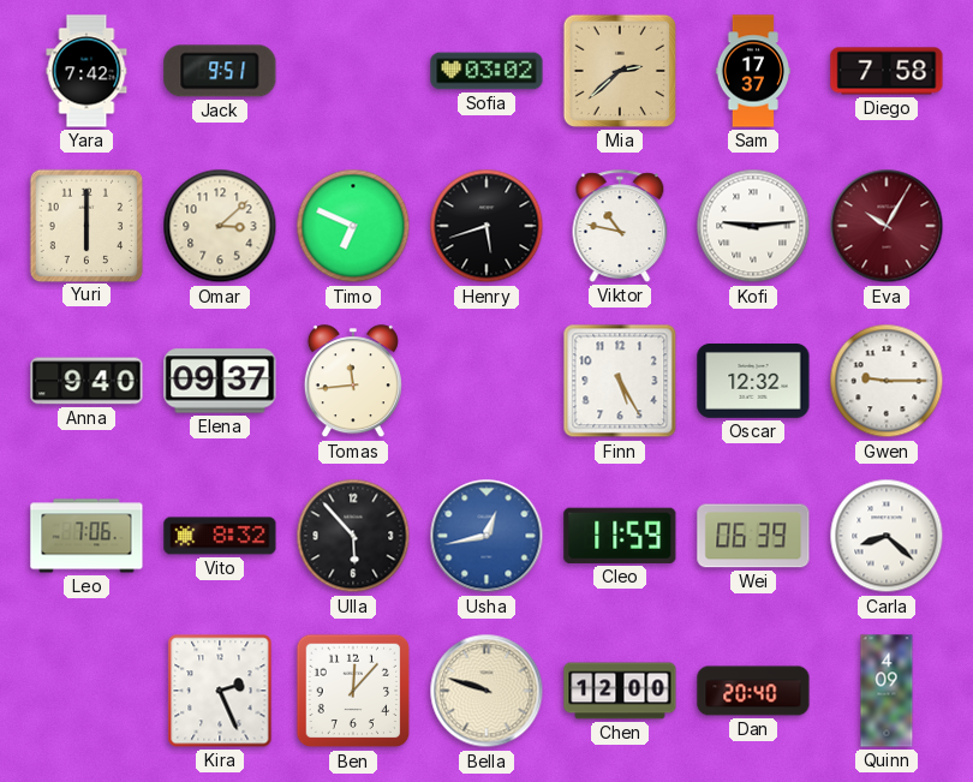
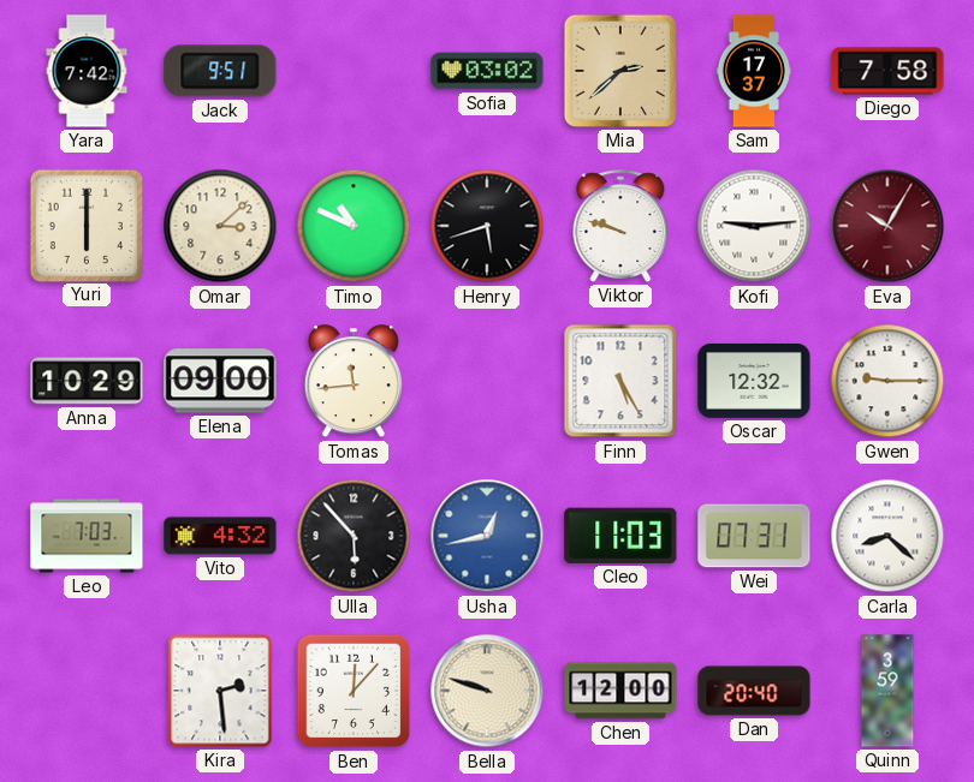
Timo: 6:49 -> 10:49
Viktor: 10:47 -> 9:48
Anna: 9:40 -> 10:29
Elena: 09:37 -> 09:00
Leo: 7:06 -> 7:03
Vito: 8:32 -> 4:32
Cleo: 11:59 -> 11:03
Wei: 06:39 -> 07:31
Kira: 2:26 -> 2:29
Quinn: 4:09 -> 3:59
